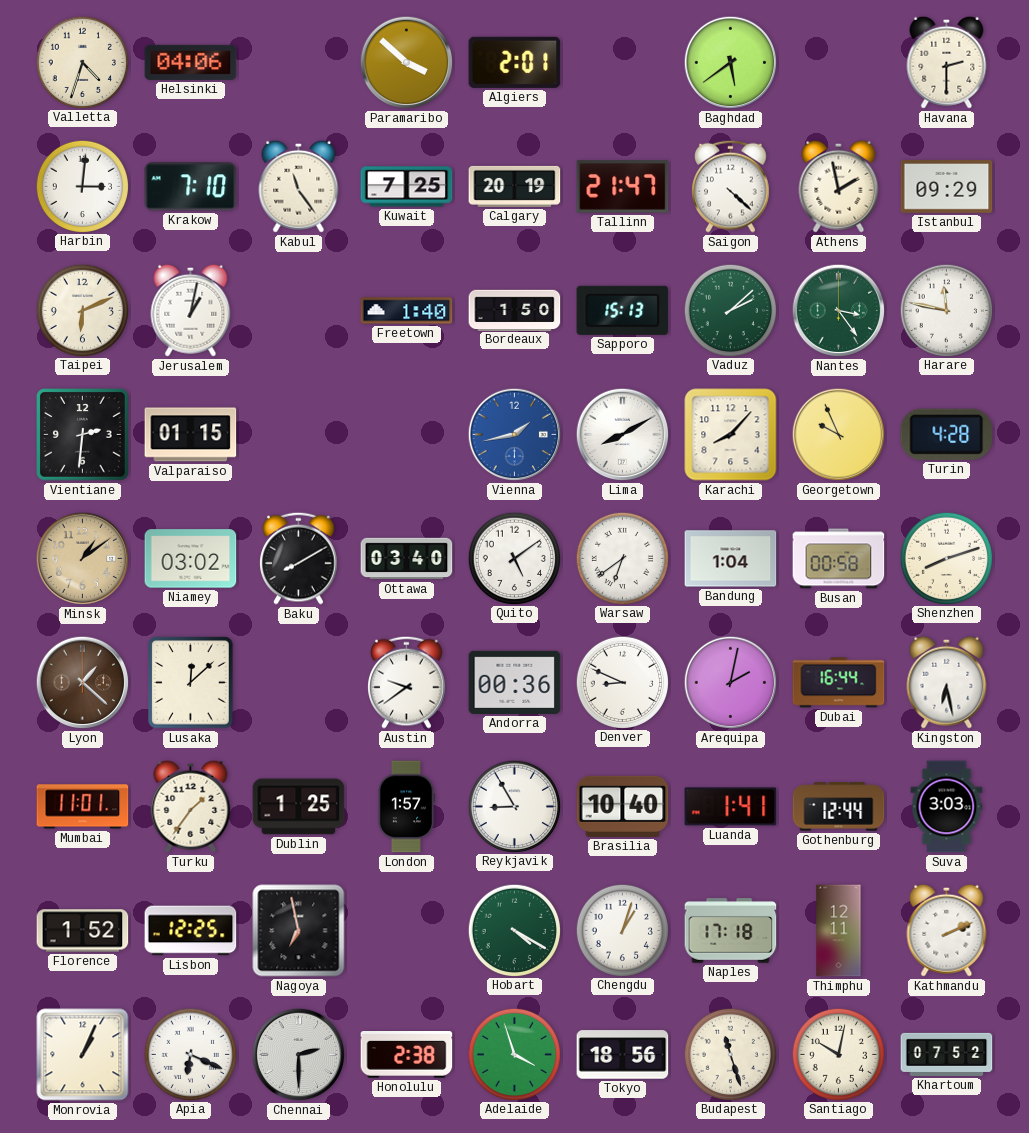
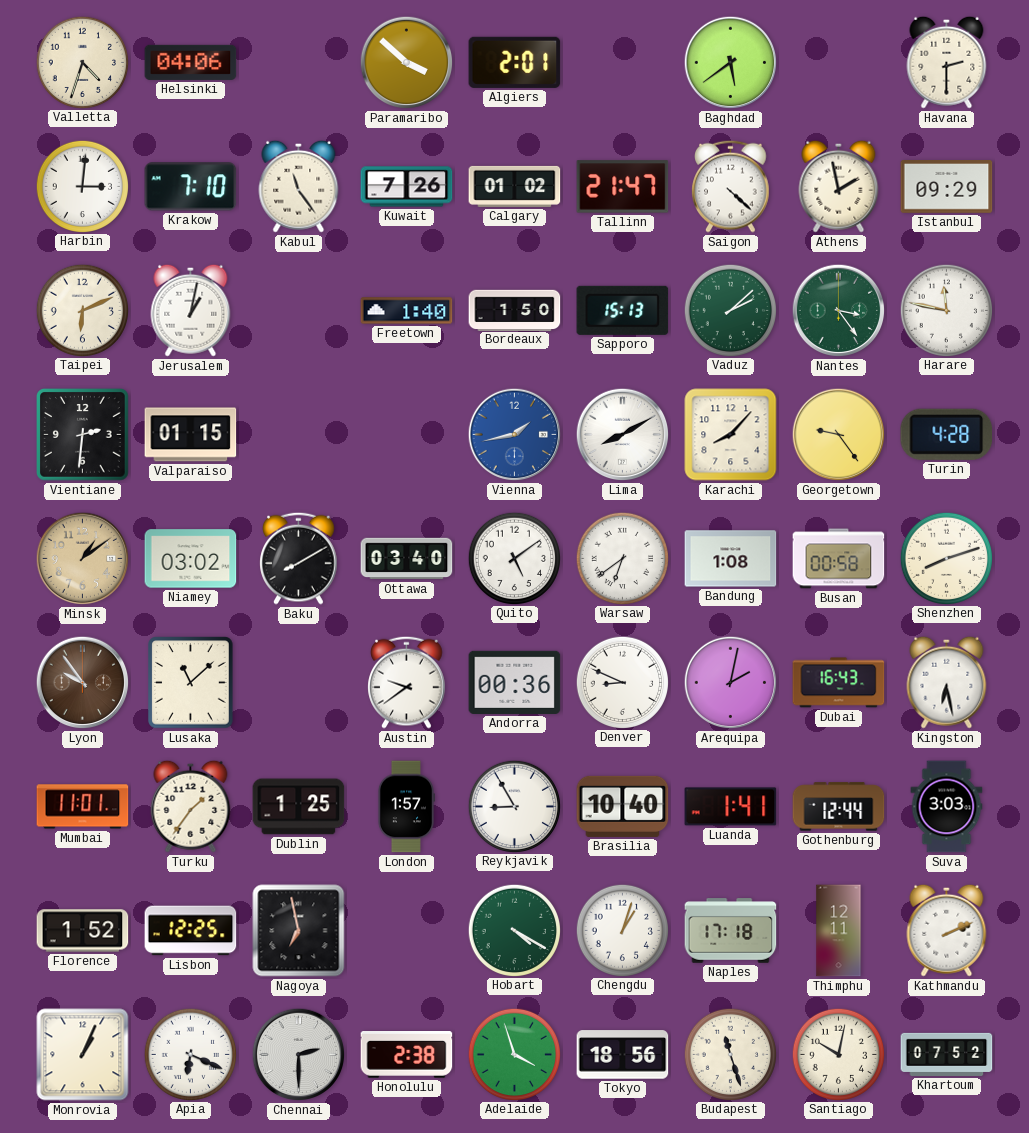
Kuwait: 7:25 -> 7:26
Calgary: 20:19 -> 01:02
Georgetown: 9:56 -> 9:24
Bandung: 1:04 -> 1:08
Lyon: 1:22 -> 9:54
Lusaka: 12:08 -> 11:08
Dubai: 16:44 -> 16:43
